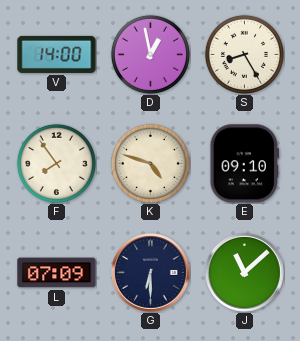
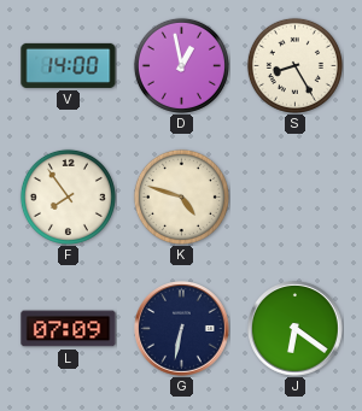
E: 09:10 -> none
G: 6:30 -> 6:32
J: 11:08 -> 6:21
